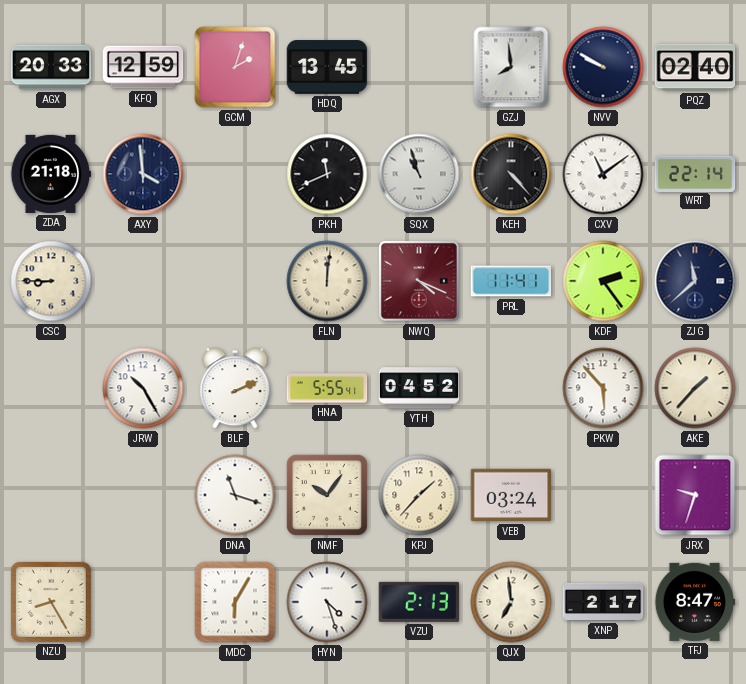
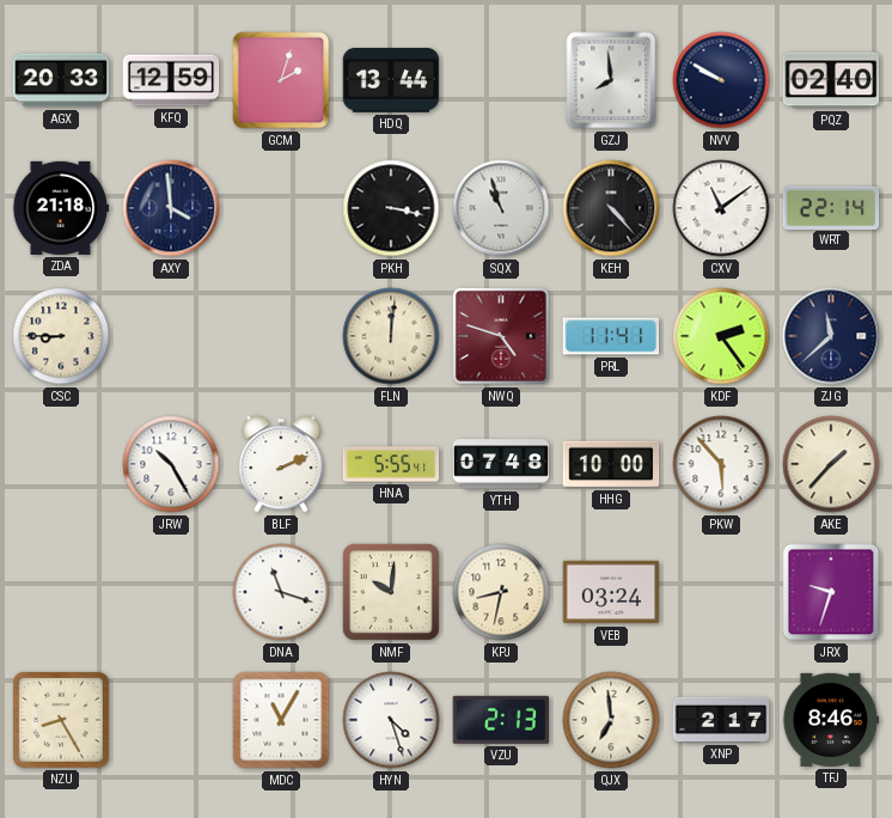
HDQ: 13:45 -> 13:44
PKH: 11:41 -> 3:17
NWQ: 4:19 -> 4:48
YTH: 04:52 -> 07:48
HHG: none -> 10:00
NMF: 10:06 -> 10:01
KPJ: 1:37 -> 8:32
MDC: 6:05 -> 11:05
TFJ: 8:47 -> 8:46
